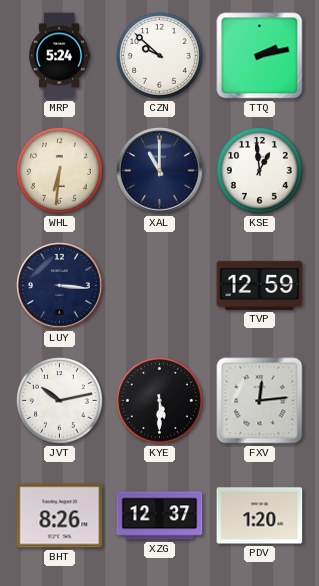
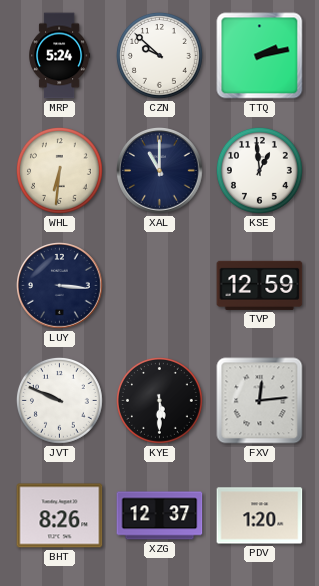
JVT: 10:13 -> 9:49
